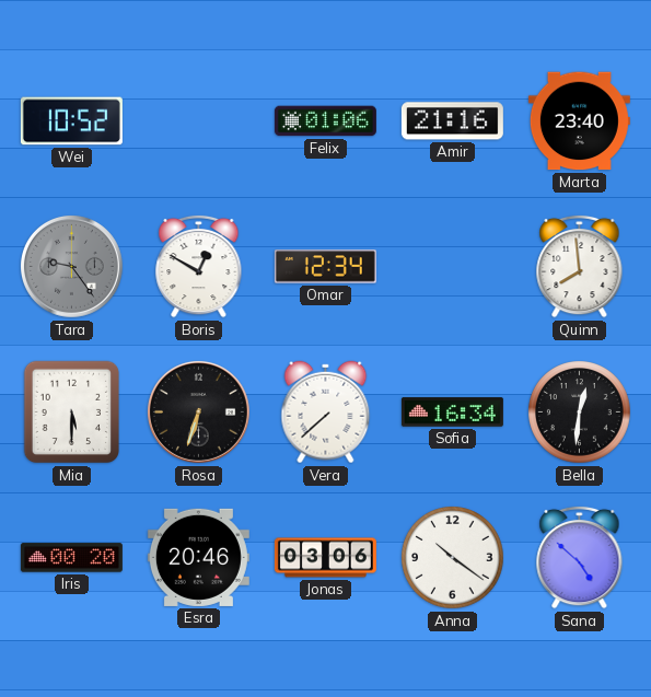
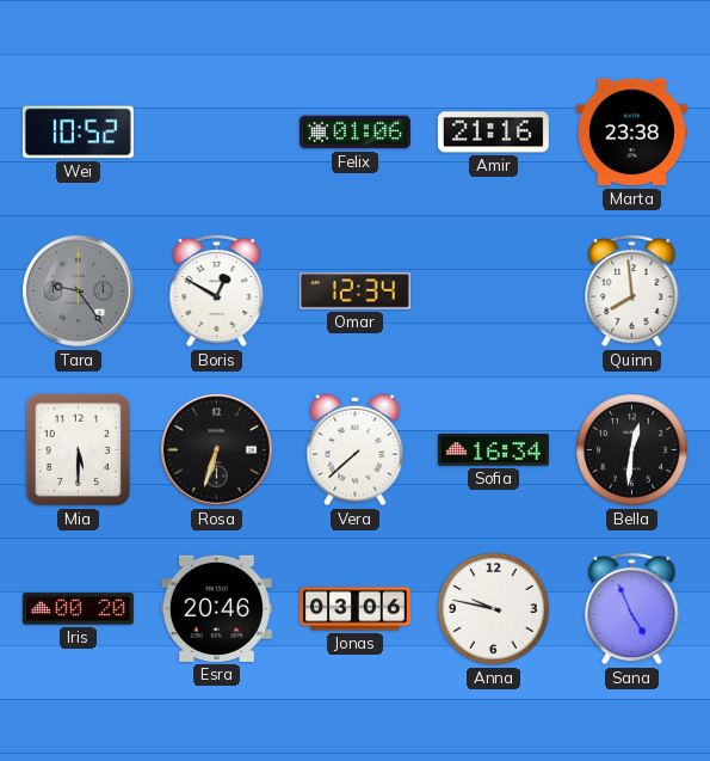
Marta: 23:40 -> 23:38
Anna: 10:21 -> 9:47
Sana: 4:52 -> 4:56
